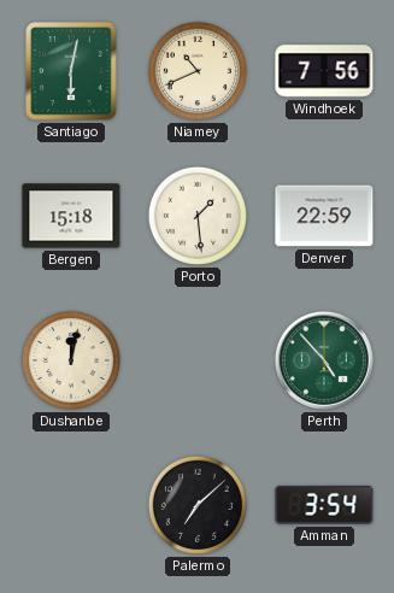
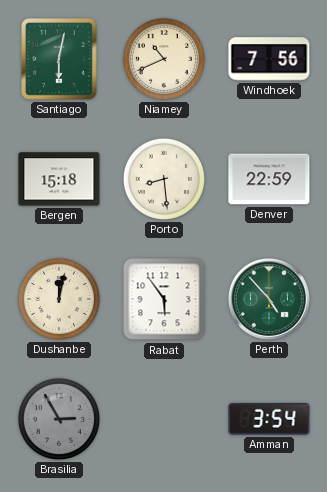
Porto: 1:29 -> 8:29
Rabat: none -> 5:54
Brasilia: none -> 2:55
Palermo: 7:08 -> none
